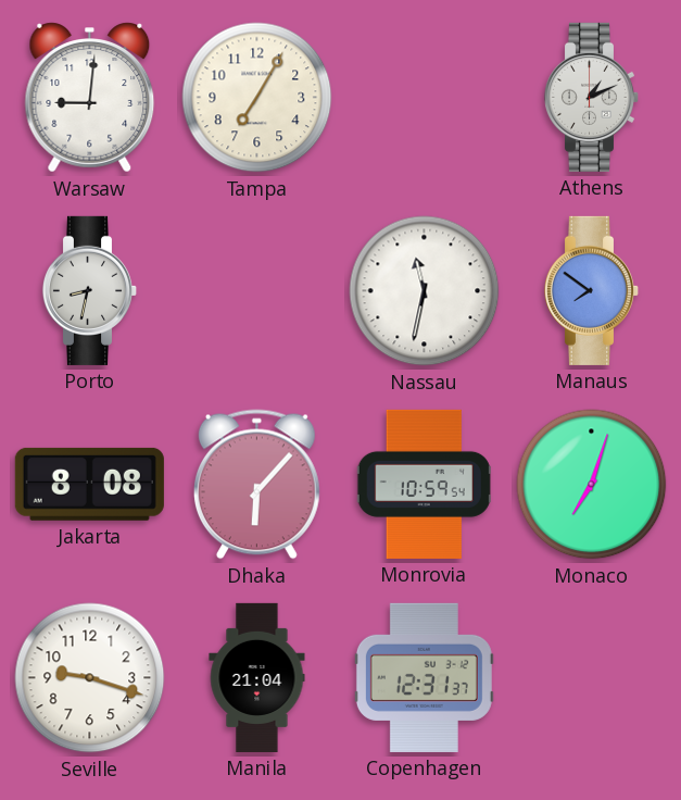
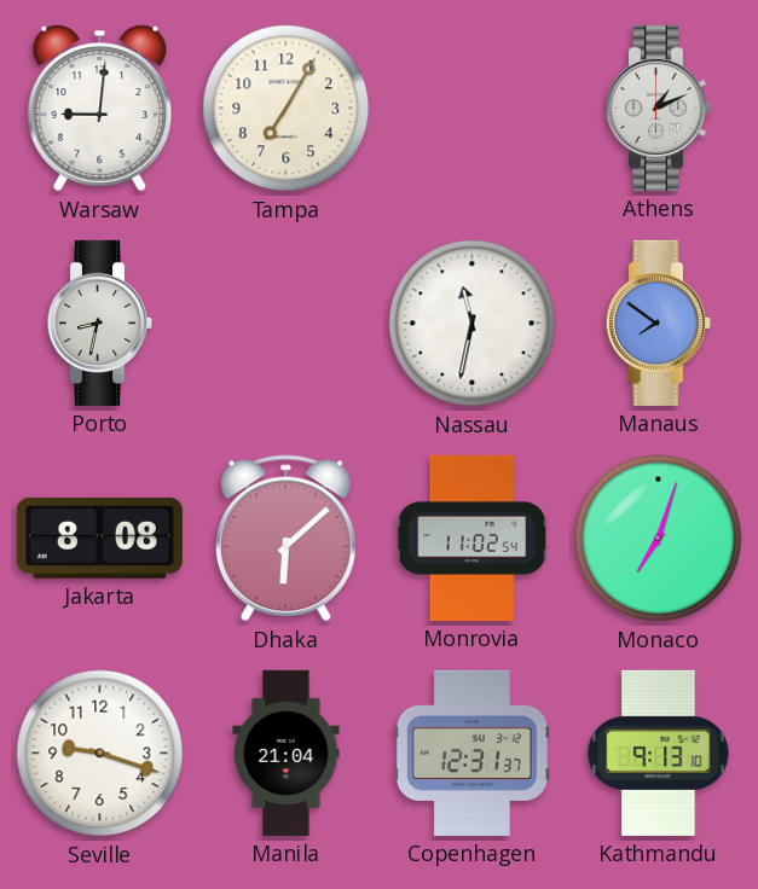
Dhaka: 6:07 -> 6:08
Monrovia: 10:59 -> 11:02
Kathmandu: none -> 9:13
